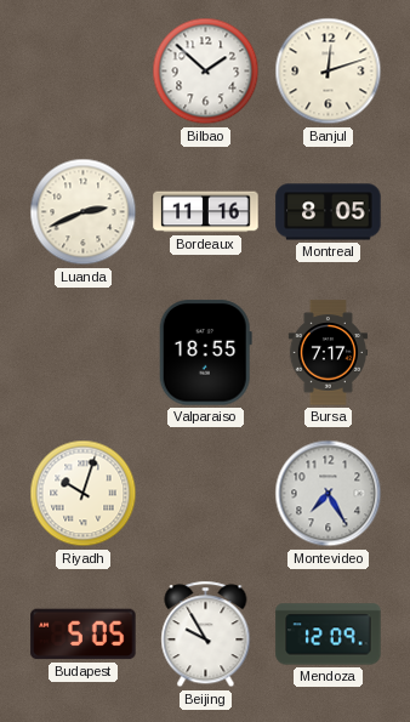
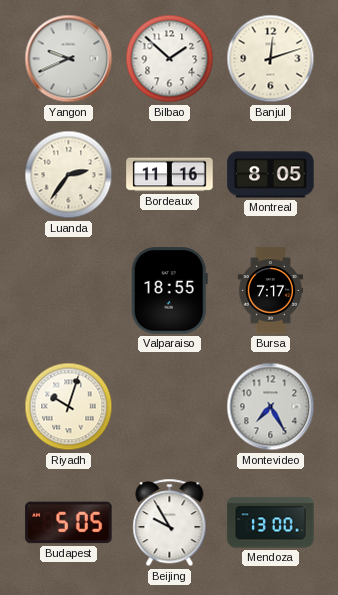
Yangon: none -> 9:41
Luanda: 2:41 -> 2:36
Mendoza: 12:09 -> 13:00
